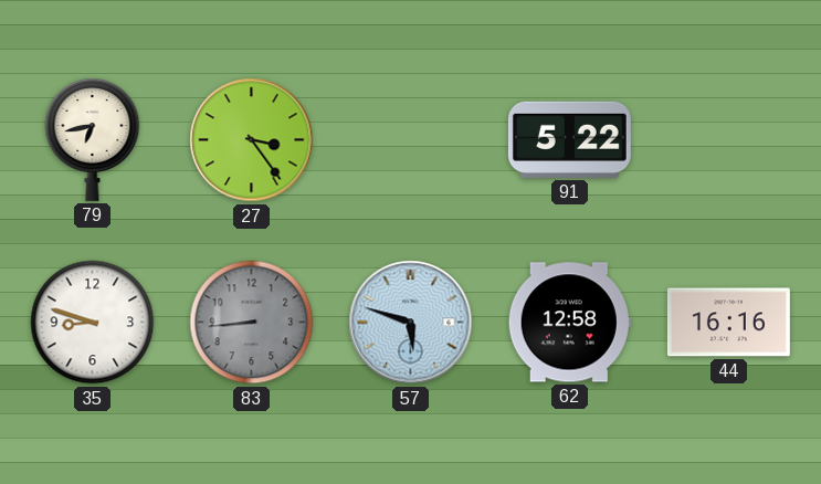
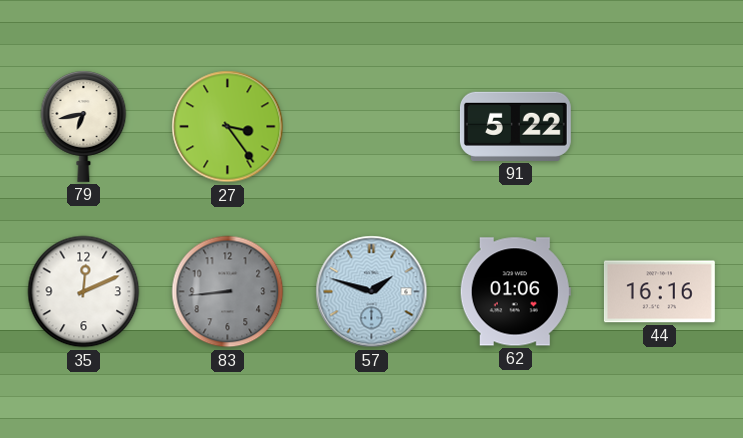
35: 8:48 -> 12:11
57: 5:48 -> 1:48
62: 12:58 -> 01:06
